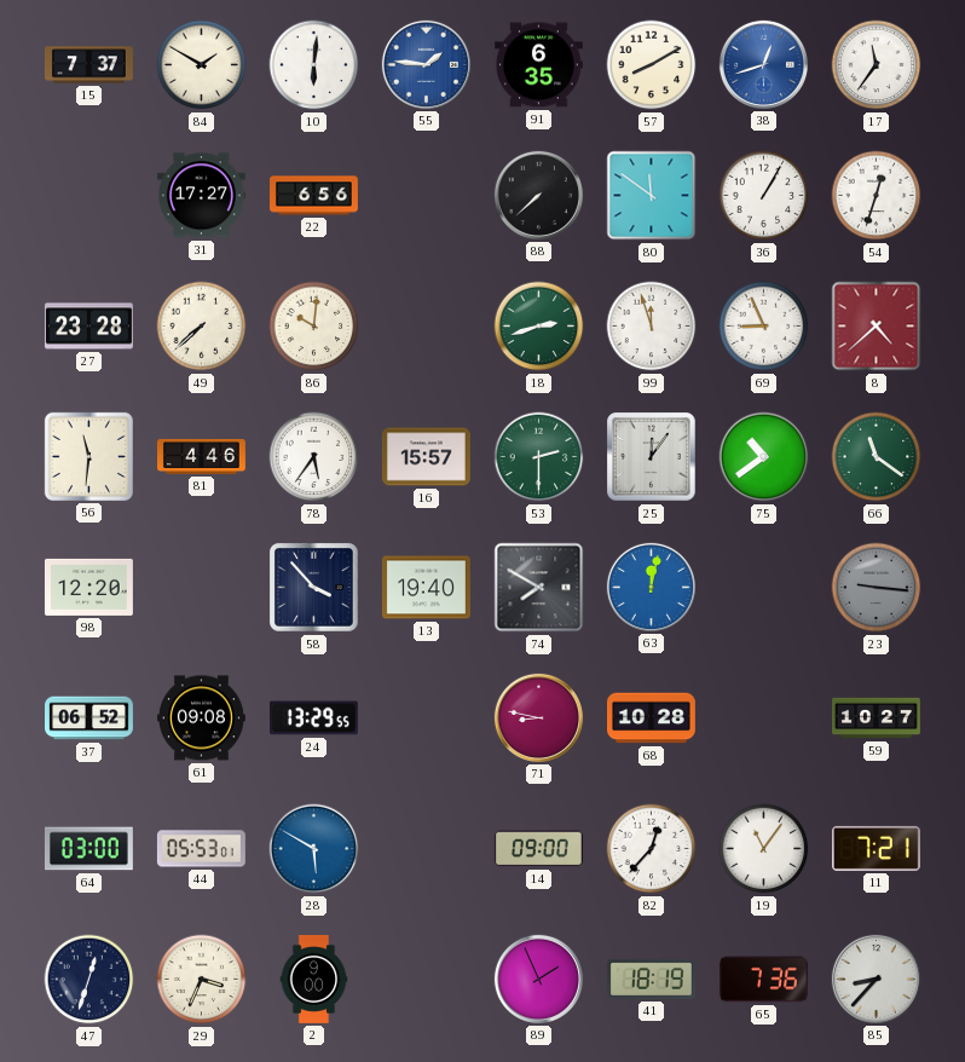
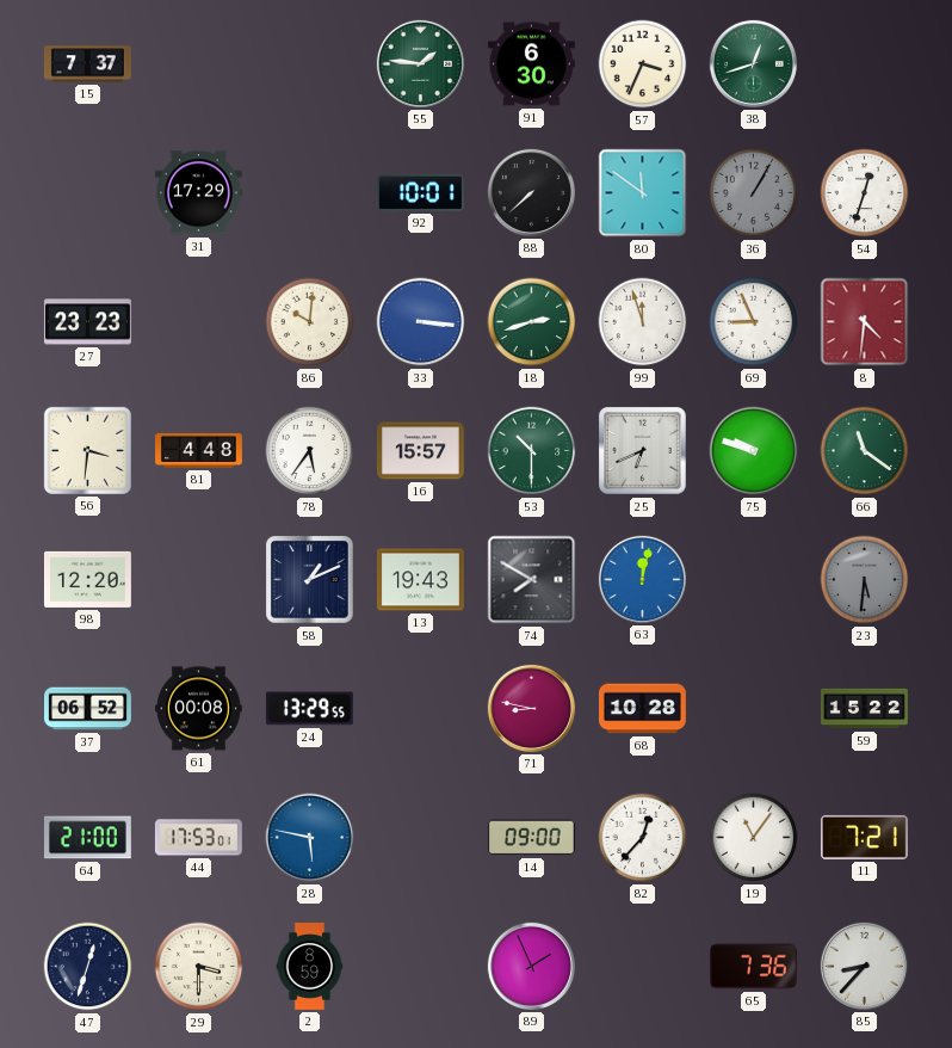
84: 1:50 -> none
10: 6:01 -> none
55 dial: blue -> green
91: 6:35 -> 6:30
57: 8:10 -> 3:34
38 dial: blue -> green
17: 11:36 -> none
31: 17:27 -> 17:29
22: 6:56 -> none
92: none -> 10:01
36 dial: white -> grey
27: 23:28 -> 23:23
49: 7:38 -> none
33: none -> 3:16
8: 4:38 -> 4:31
56: 11:31 -> 3:31
81: 4:46 -> 4:48
53: 2:30 -> 10:30
25: 12:06 -> 6:41
75: 10:39 -> 9:48
58: 3:53 -> 1:11
13: 19:40 -> 19:43
23: 9:16 -> 5:31
61: 09:08 -> 00:08
59: 10:27 -> 15:22
64: 03:00 -> 21:00
44: 05:53 -> 17:53
28: 5:50 -> 5:47
29: 3:34 -> 3:30
2: 9:00 -> 8:59
41: 18:19 -> none
